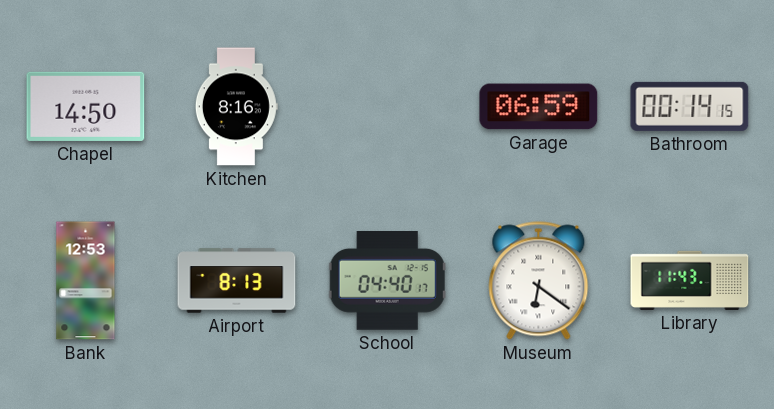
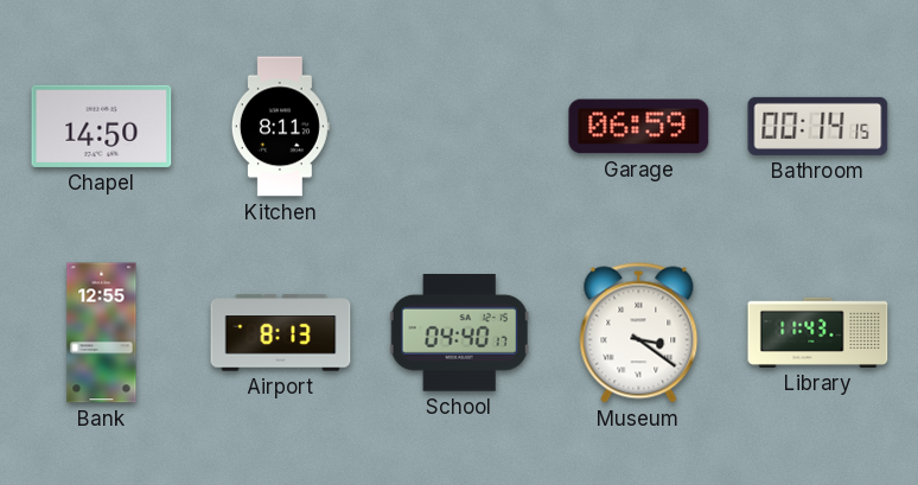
Kitchen: 8:16 -> 8:11
Bank: 12:53 -> 12:55
Museum: 6:21 -> 3:21
